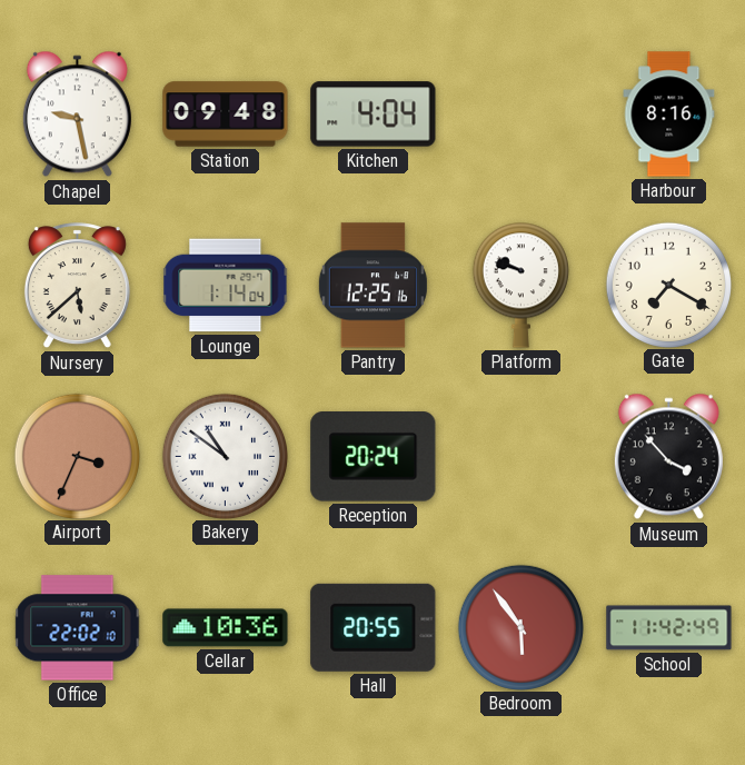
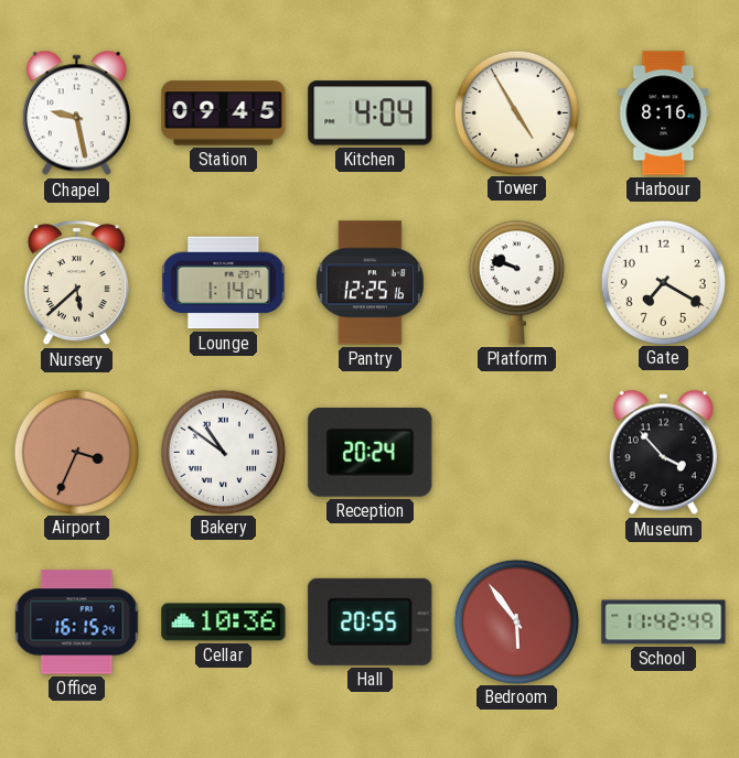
Station: 09:48 -> 09:45
Tower: none -> 4:55
Office: 22:02 -> 16:15
